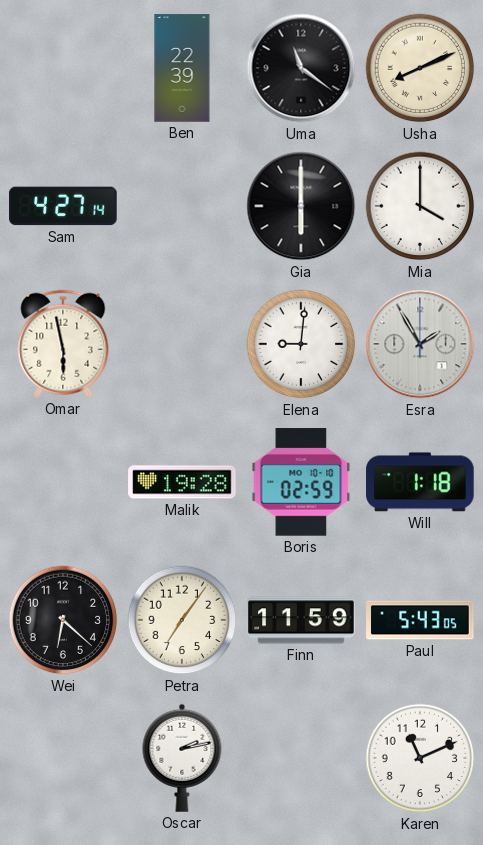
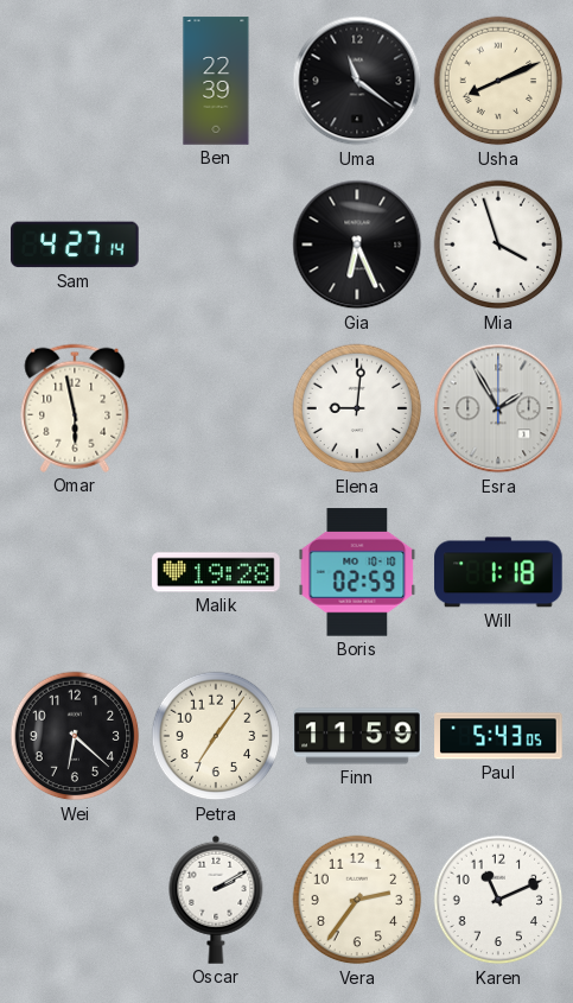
Gia: 6:00 -> 6:26
Mia: 4:00 -> 3:57
Oscar: 2:13 -> 2:10
Vera: none -> 2:36
